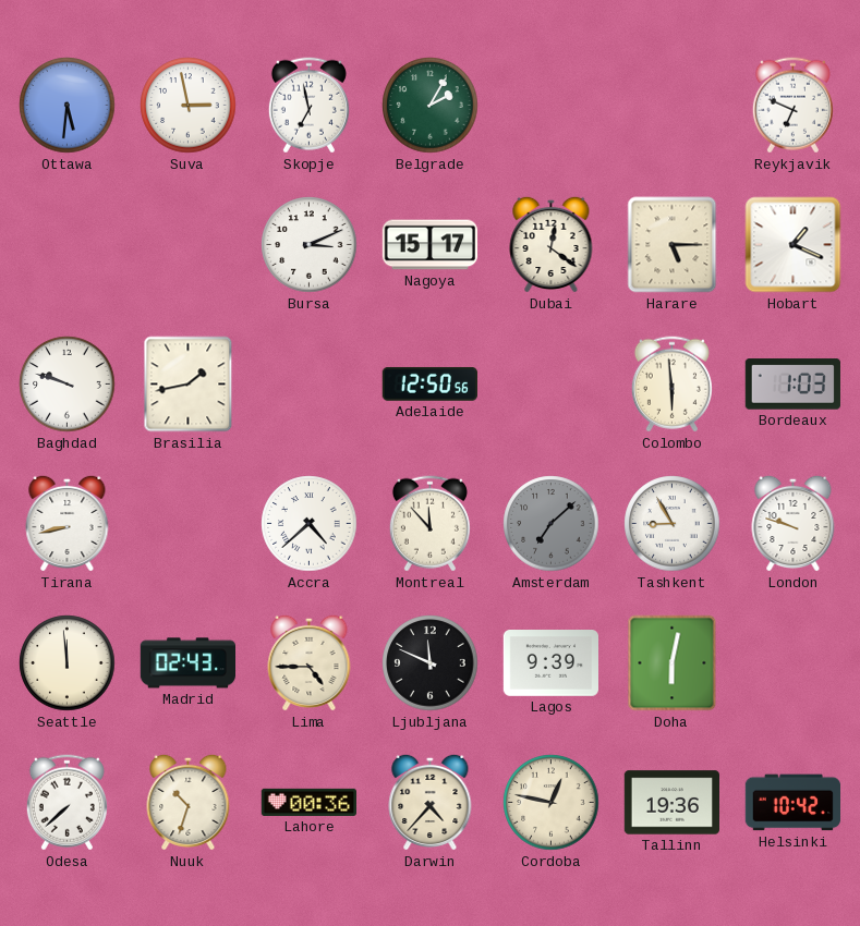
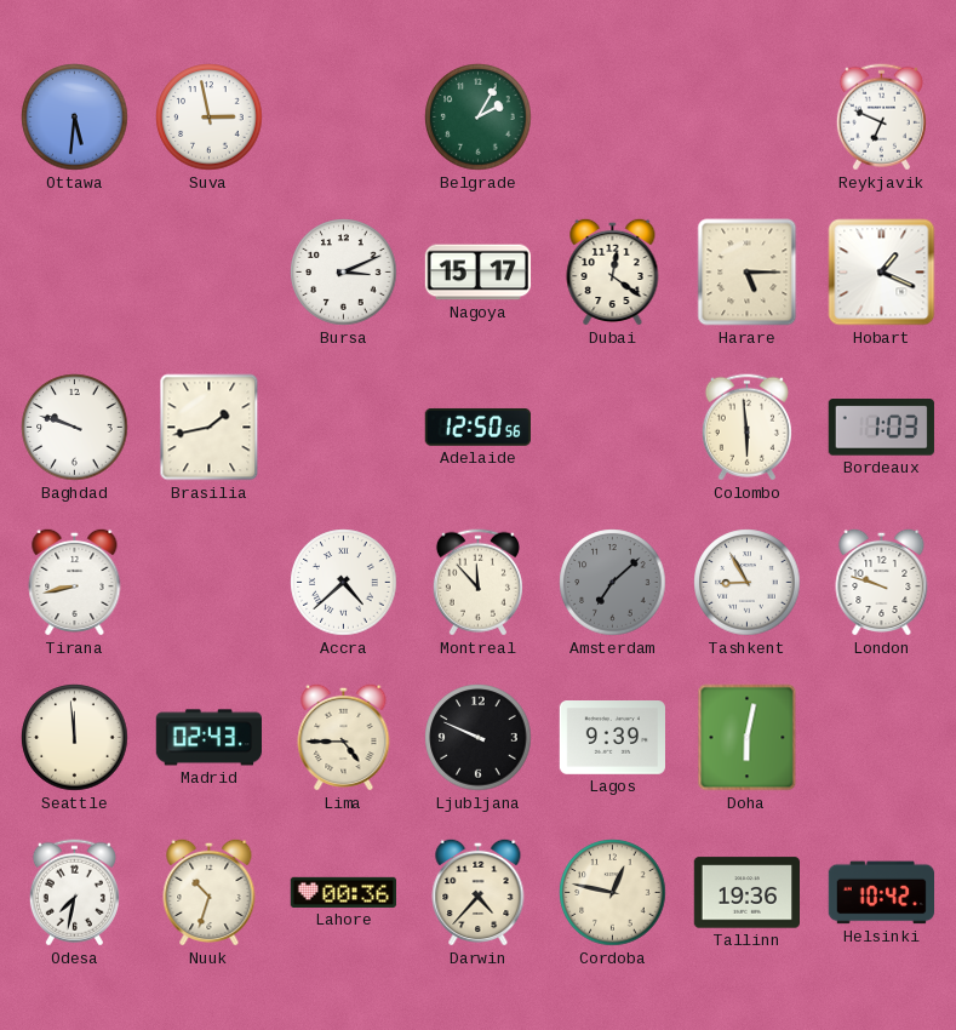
Skopje: 6:58 -> none
Ljubljana: 11:49 -> 9:49
Odesa: 7:38 -> 7:32
